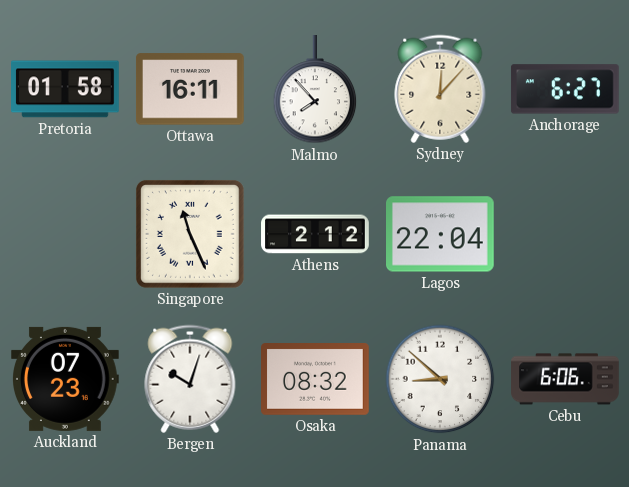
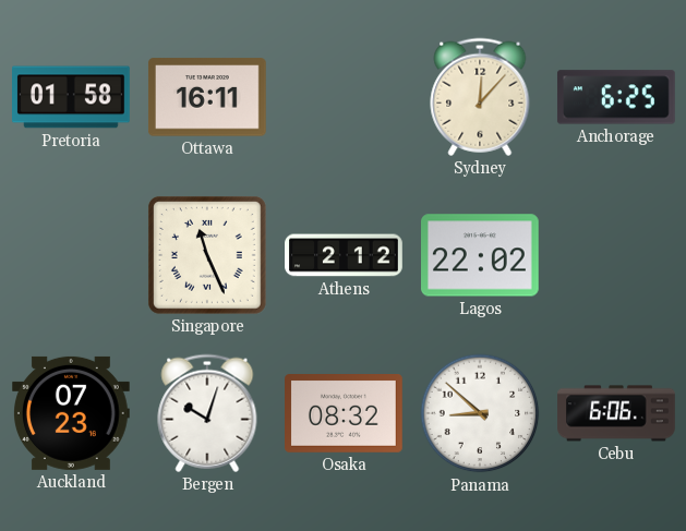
Malmo: 7:53 -> none
Anchorage: 6:27 -> 6:25
Lagos: 22:04 -> 22:02
